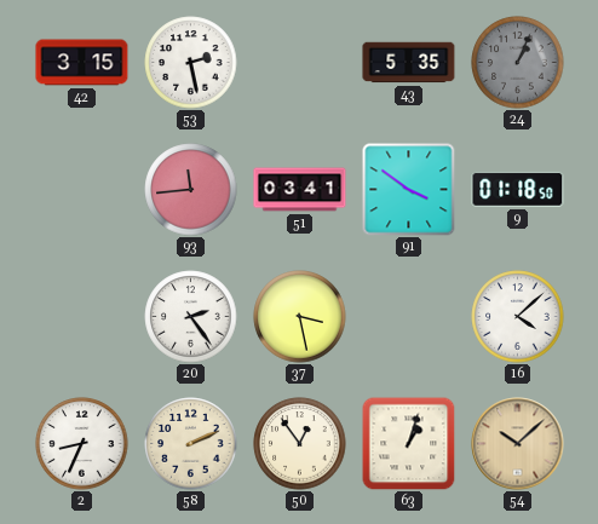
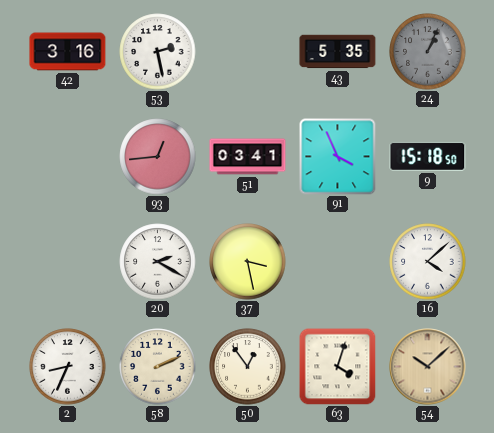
42: 3:15 -> 3:16
93: 11:44 -> 12:44
91: 3:51 -> 3:56
9: 01:18 -> 15:18
20: 2:24 -> 2:20
63: 1:03 -> 4:03
